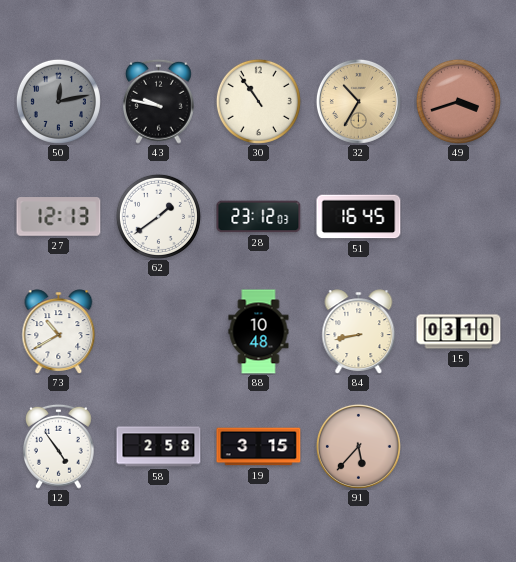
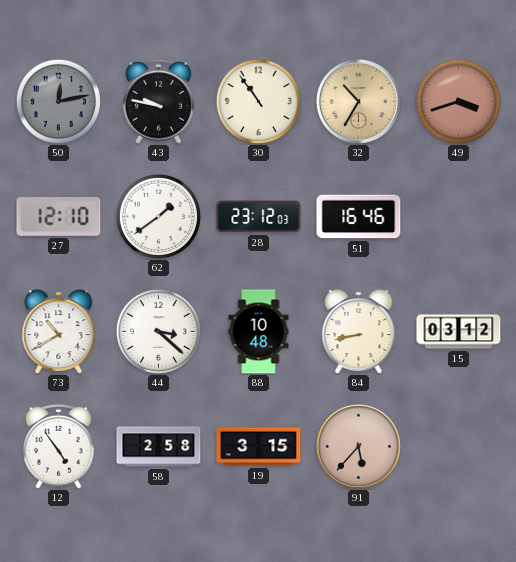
27: 12:13 -> 12:10
51: 16:45 -> 16:46
44: none -> 3:22
15: 03:10 -> 03:12
